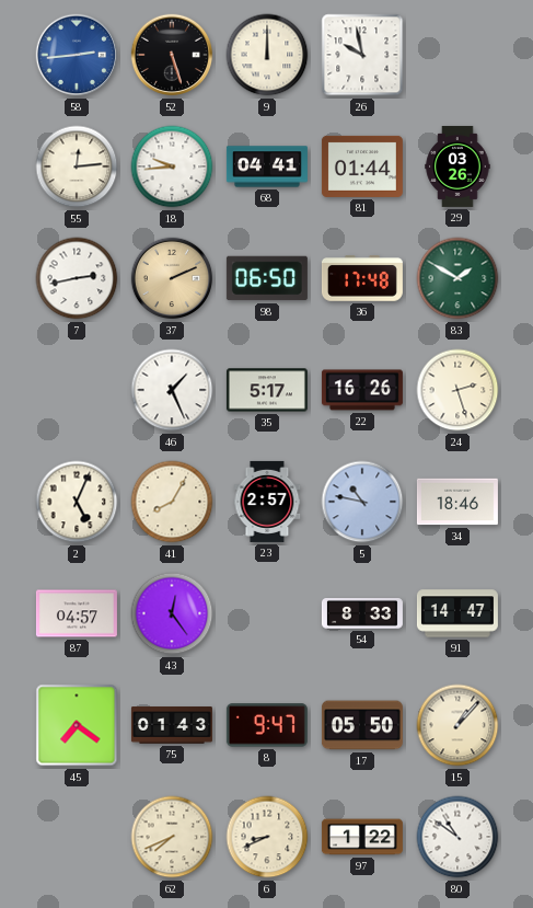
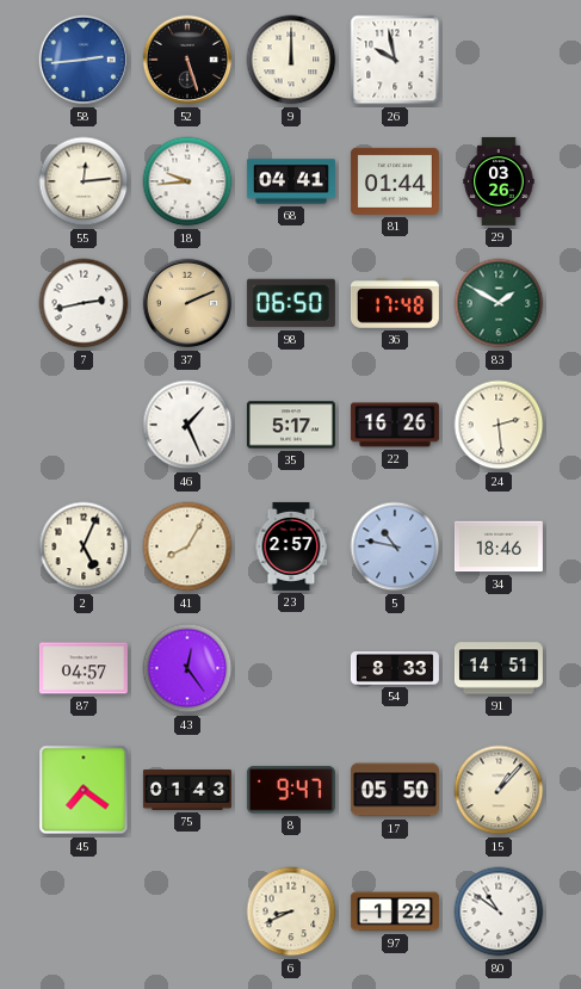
24: 2:27 -> 2:29
91: 14:47 -> 14:51
62: 7:41 -> none
